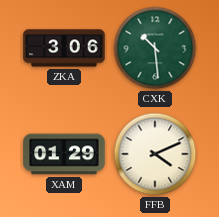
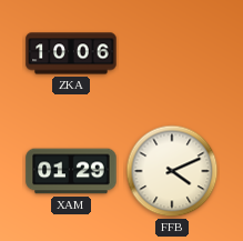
ZKA: 3:06 -> 10:06
CXK: 10:29 -> none
